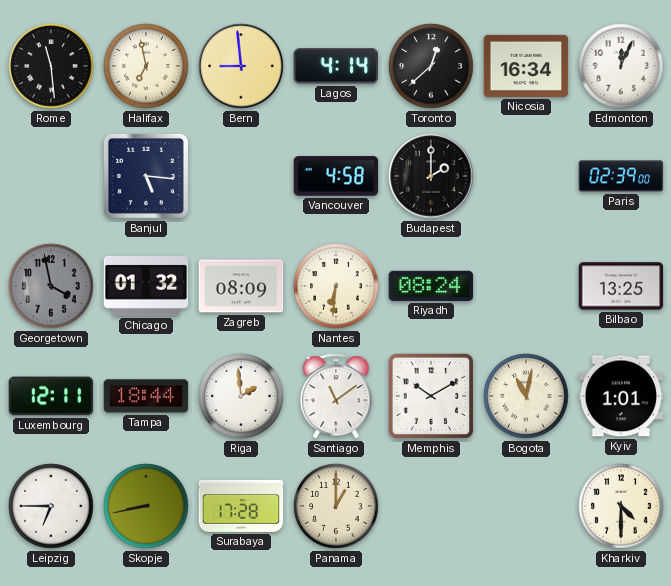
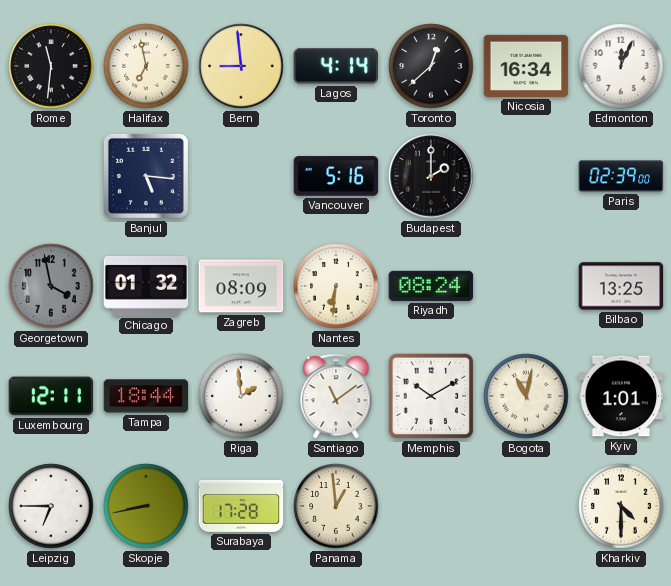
Rome: 11:29 -> 11:31
Vancouver: 4:58 -> 5:16
Panama: 1:00 -> 12:59
